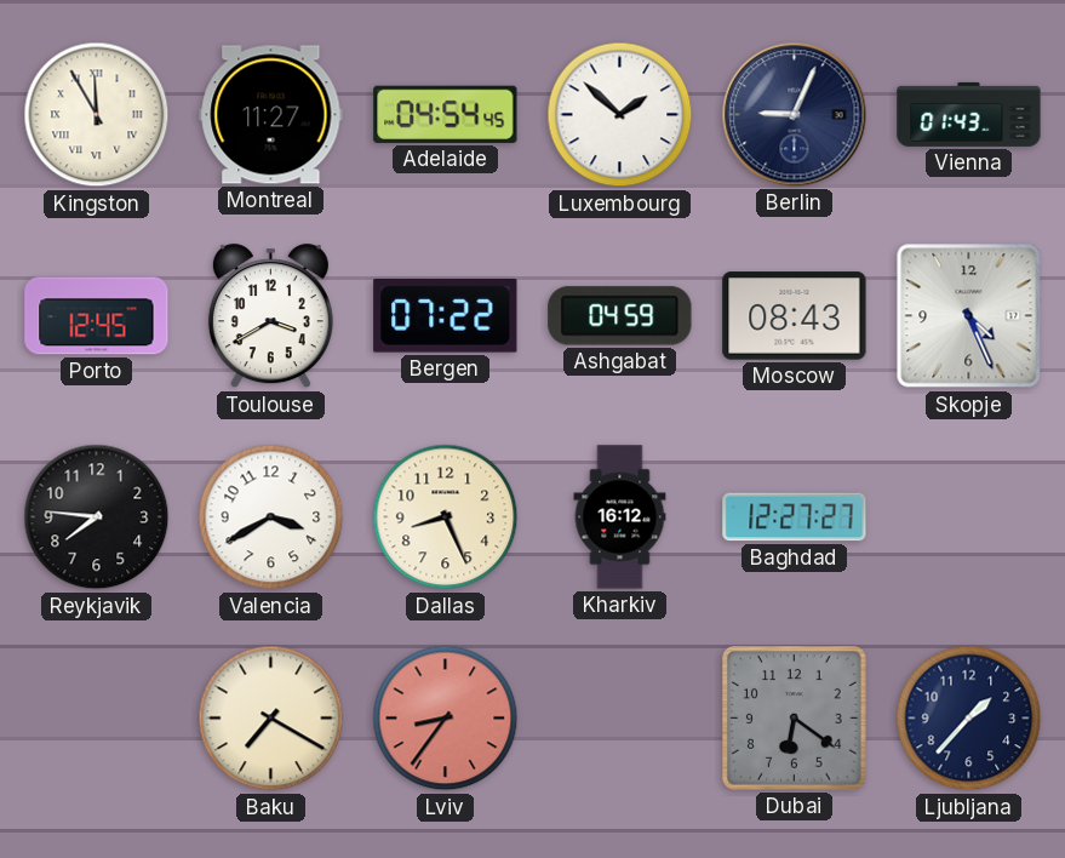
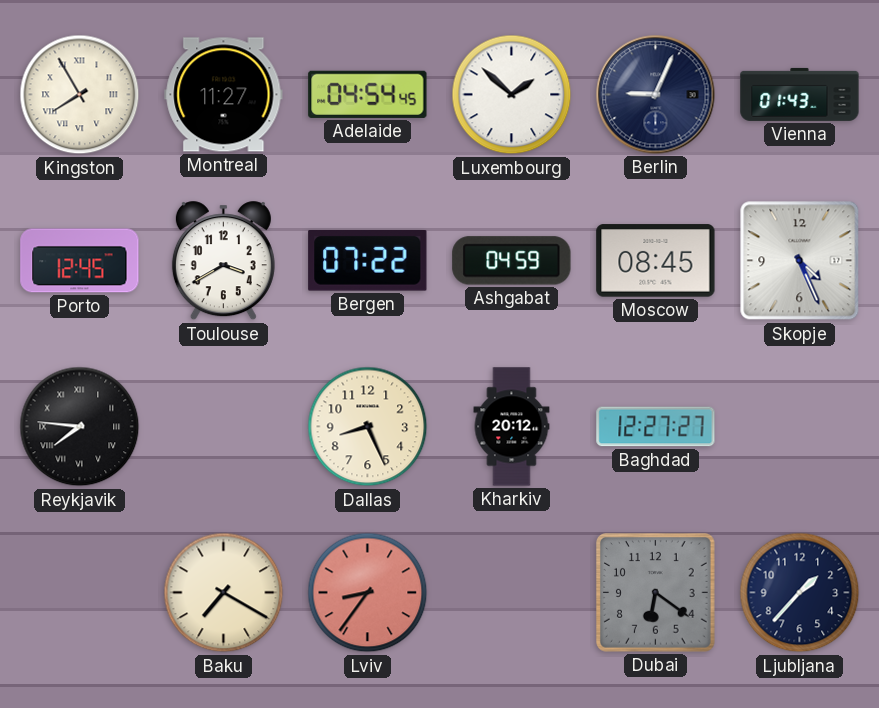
Kingston: 11:55 -> 7:55
Moscow: 08:43 -> 08:45
Reykjavik numerals: Arabic -> Roman
Valencia: 3:40 -> none
Kharkiv: 16:12 -> 20:12
